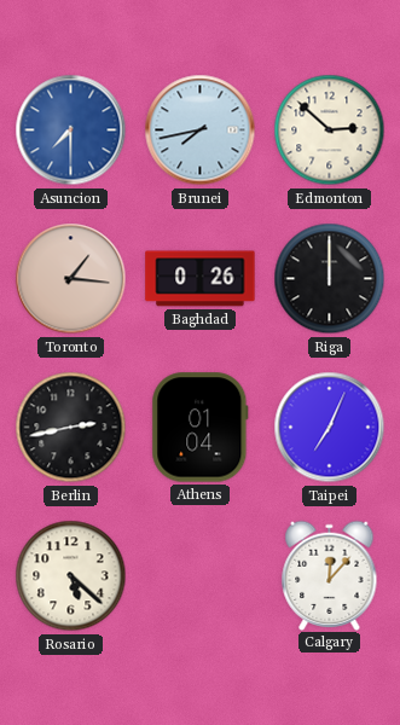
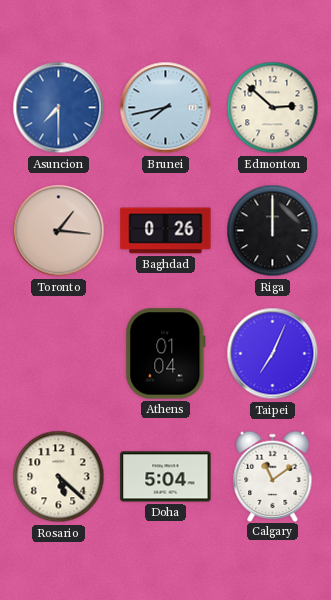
Berlin: 2:43 -> none
Doha: none -> 5:04
Calgary: 12:07 -> 11:09
